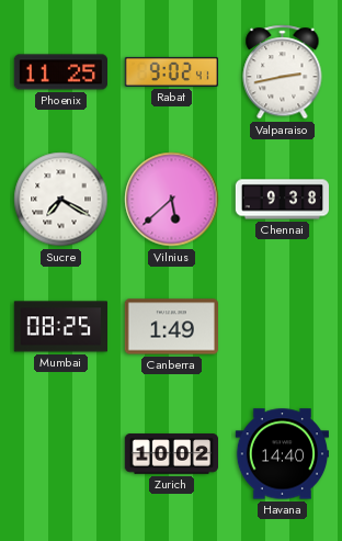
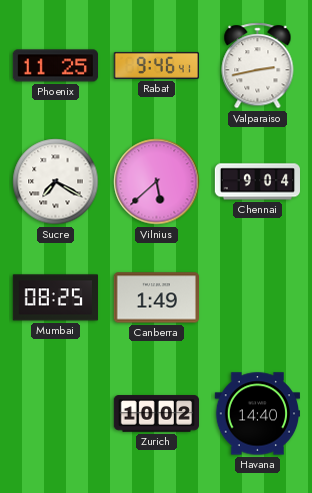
Rabat: 9:02 -> 9:46
Chennai: 9:38 -> 9:04
